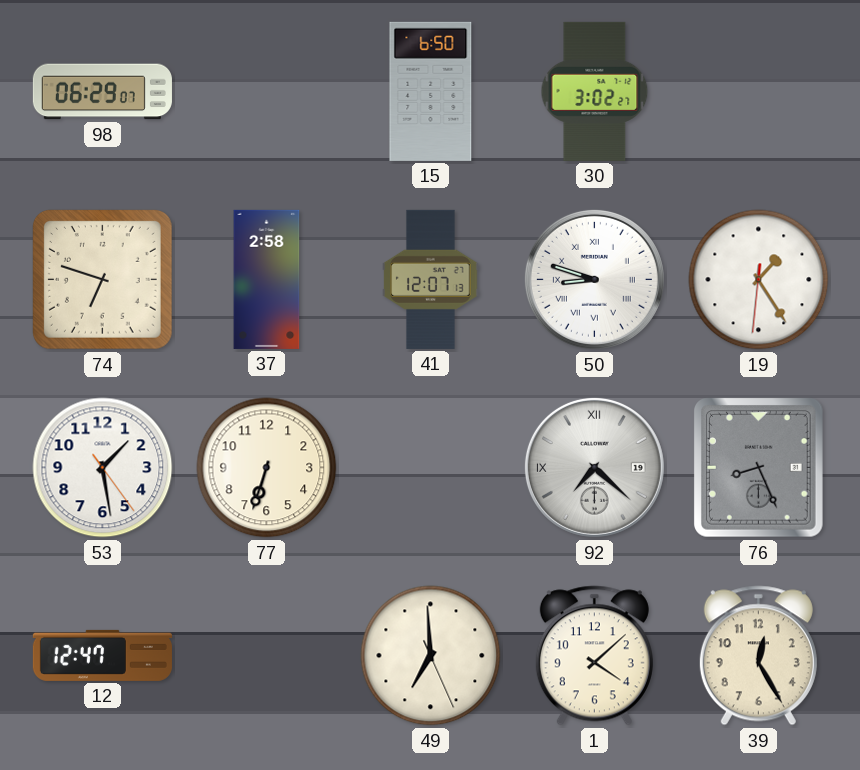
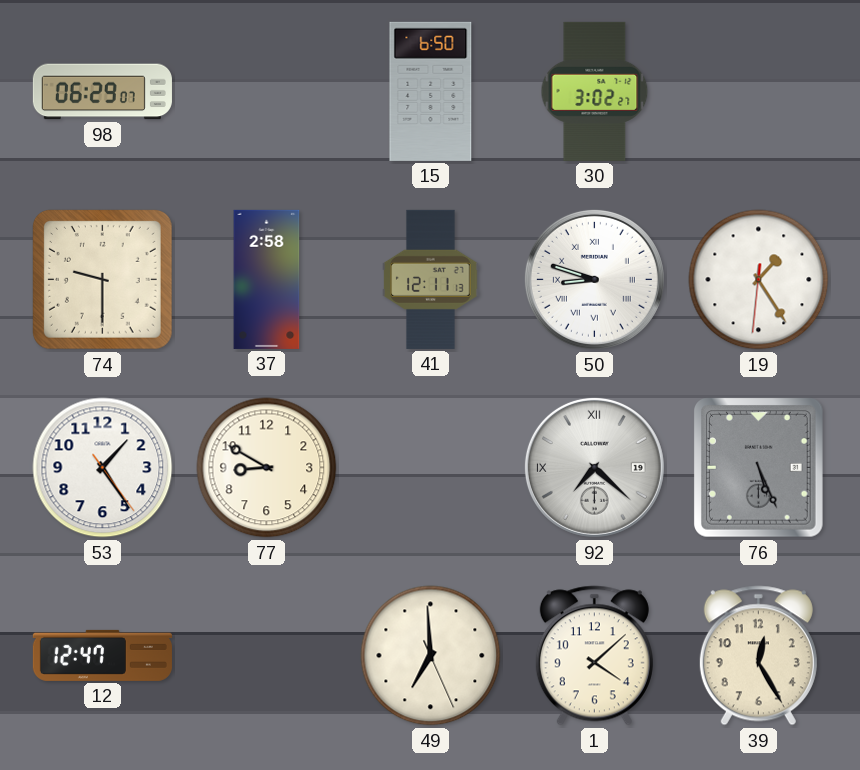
74: 6:48 -> 9:30
41: 12:07 -> 12:11
53: 1:28 -> 1:24
77: 6:33 -> 8:50
76: 8:26 -> 5:26
